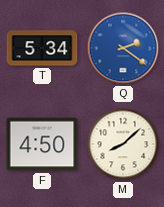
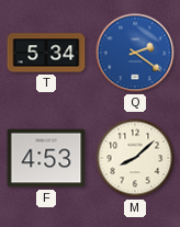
F: 4:50 -> 4:53
